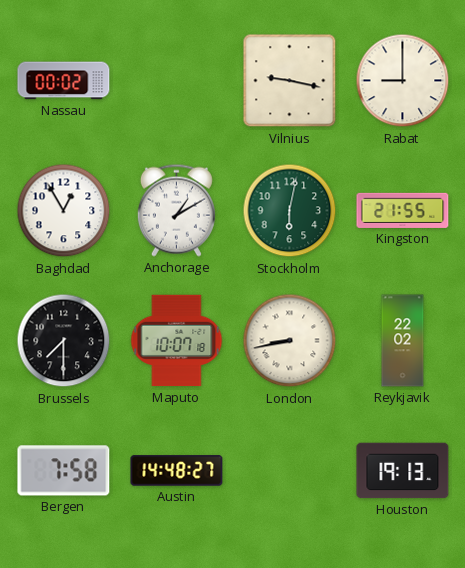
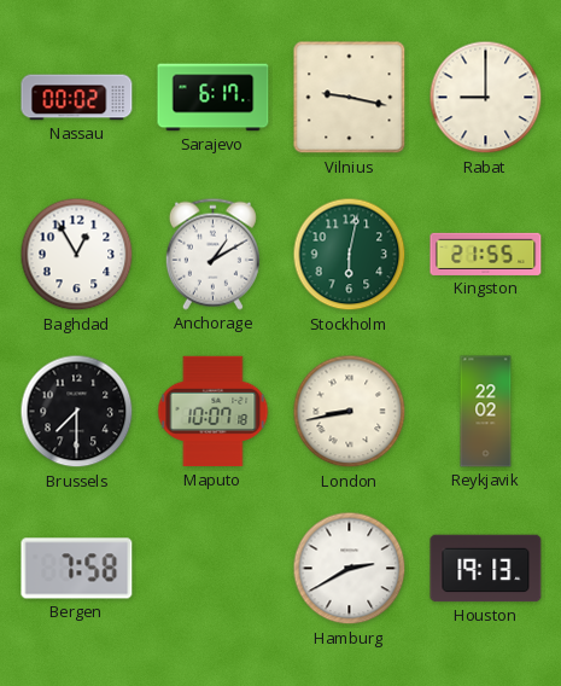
Sarajevo: none -> 6:17
Austin: 14:48 -> none
Hamburg: none -> 2:40
